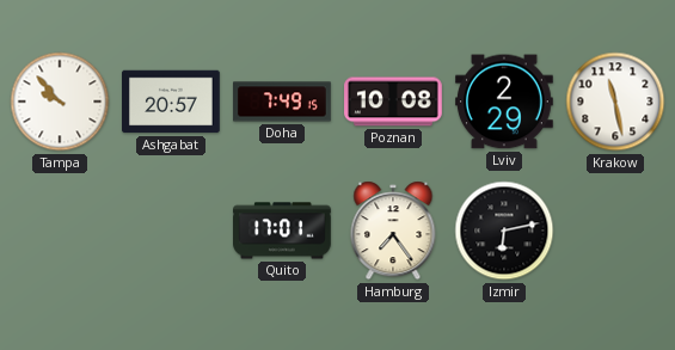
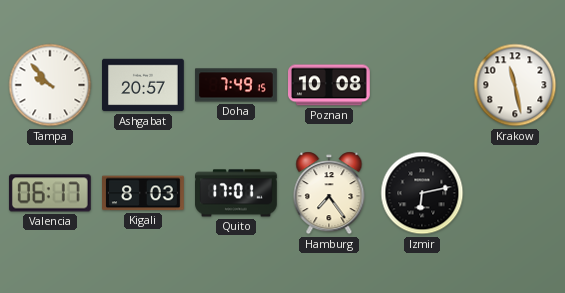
Lviv: 2:29 -> none
Valencia: none -> 06:17
Kigali: none -> 8:03
